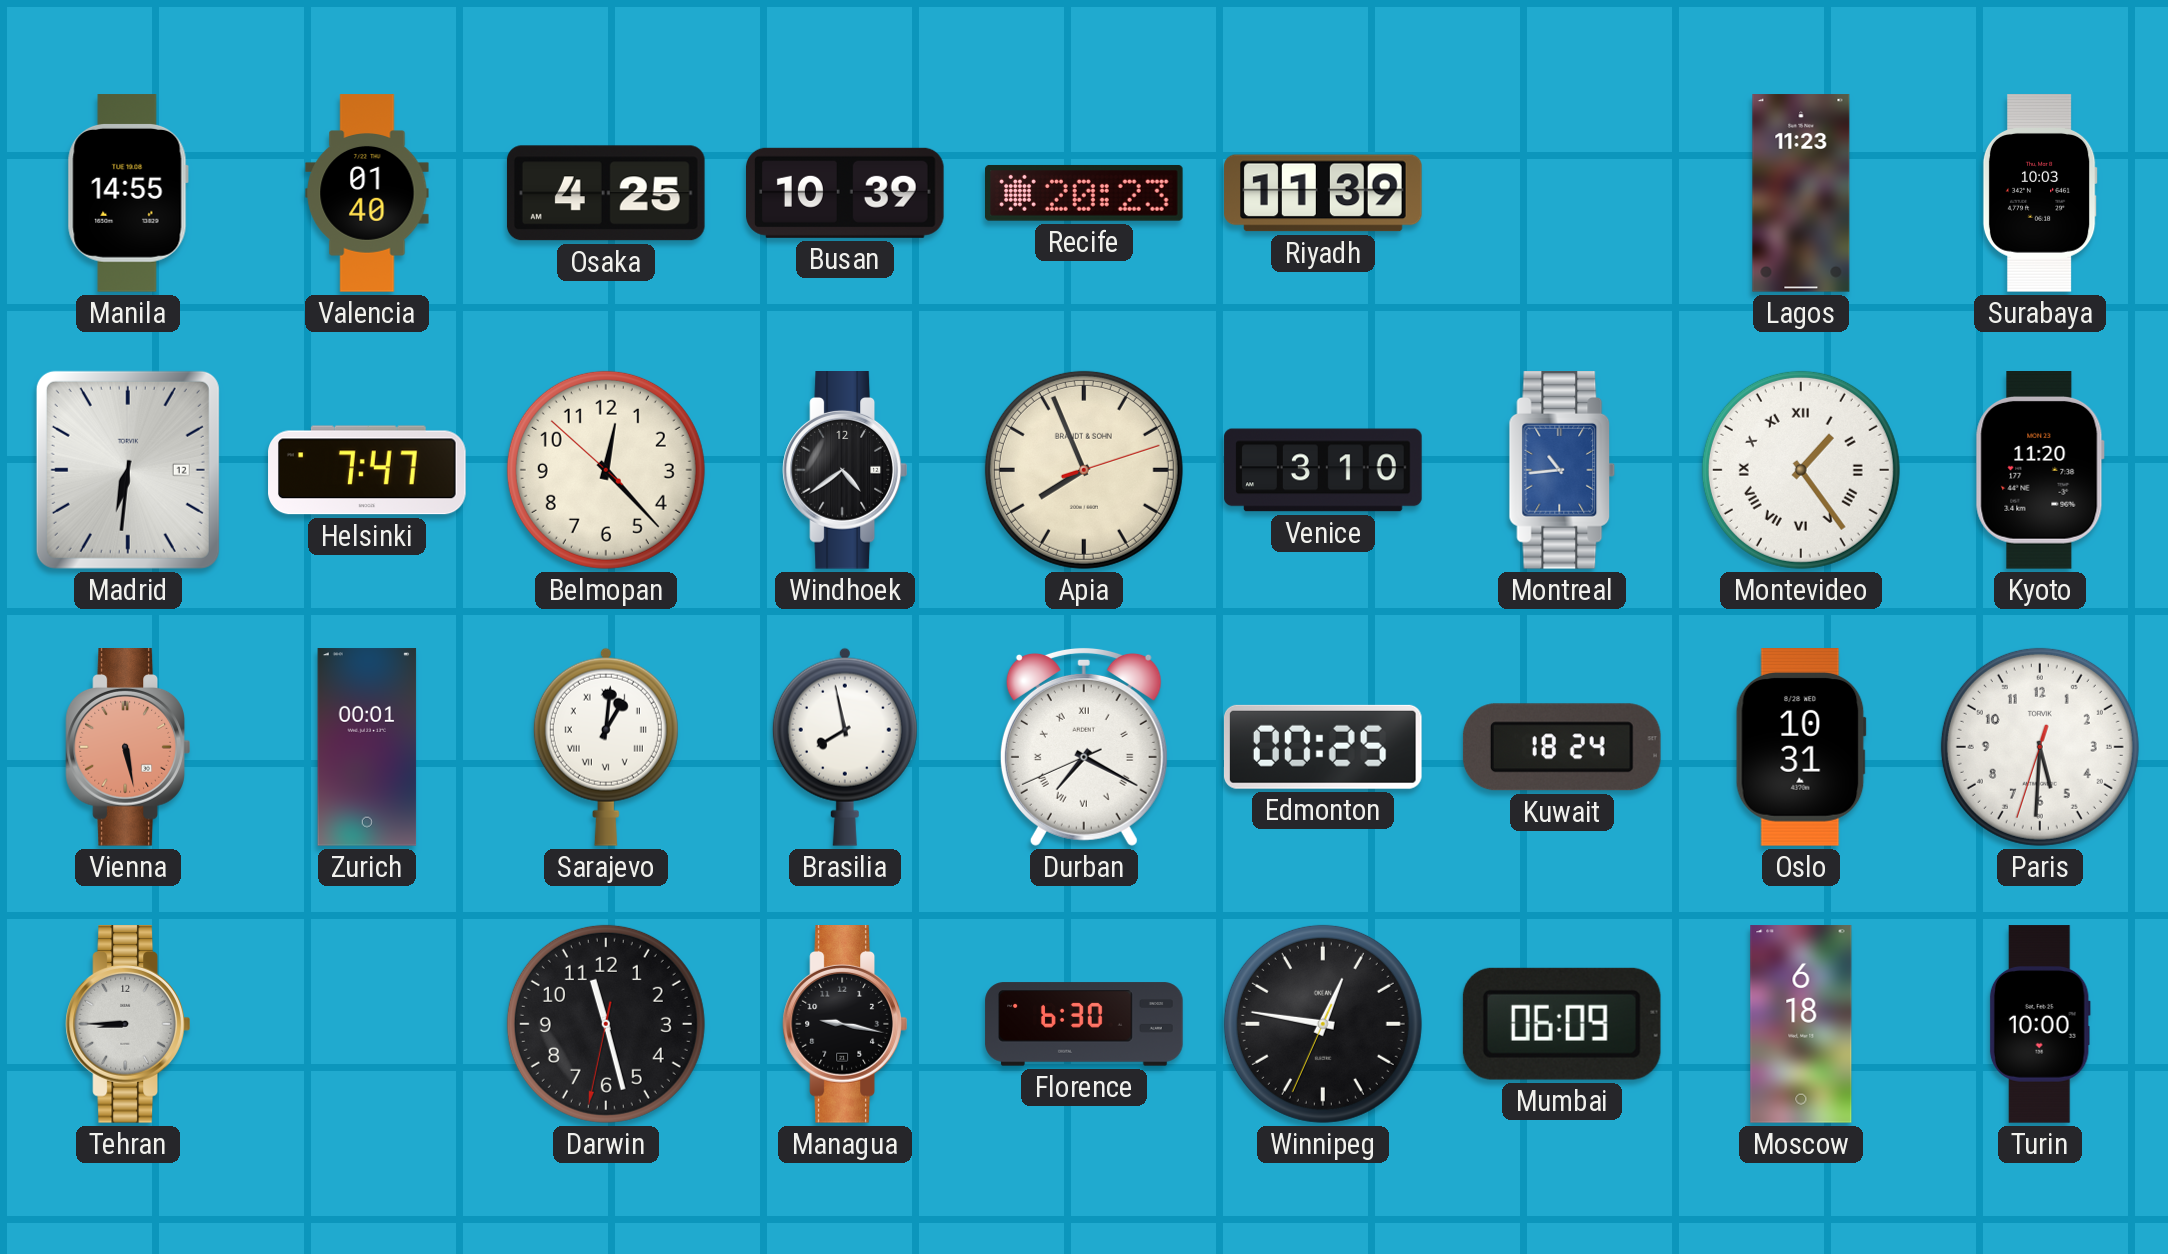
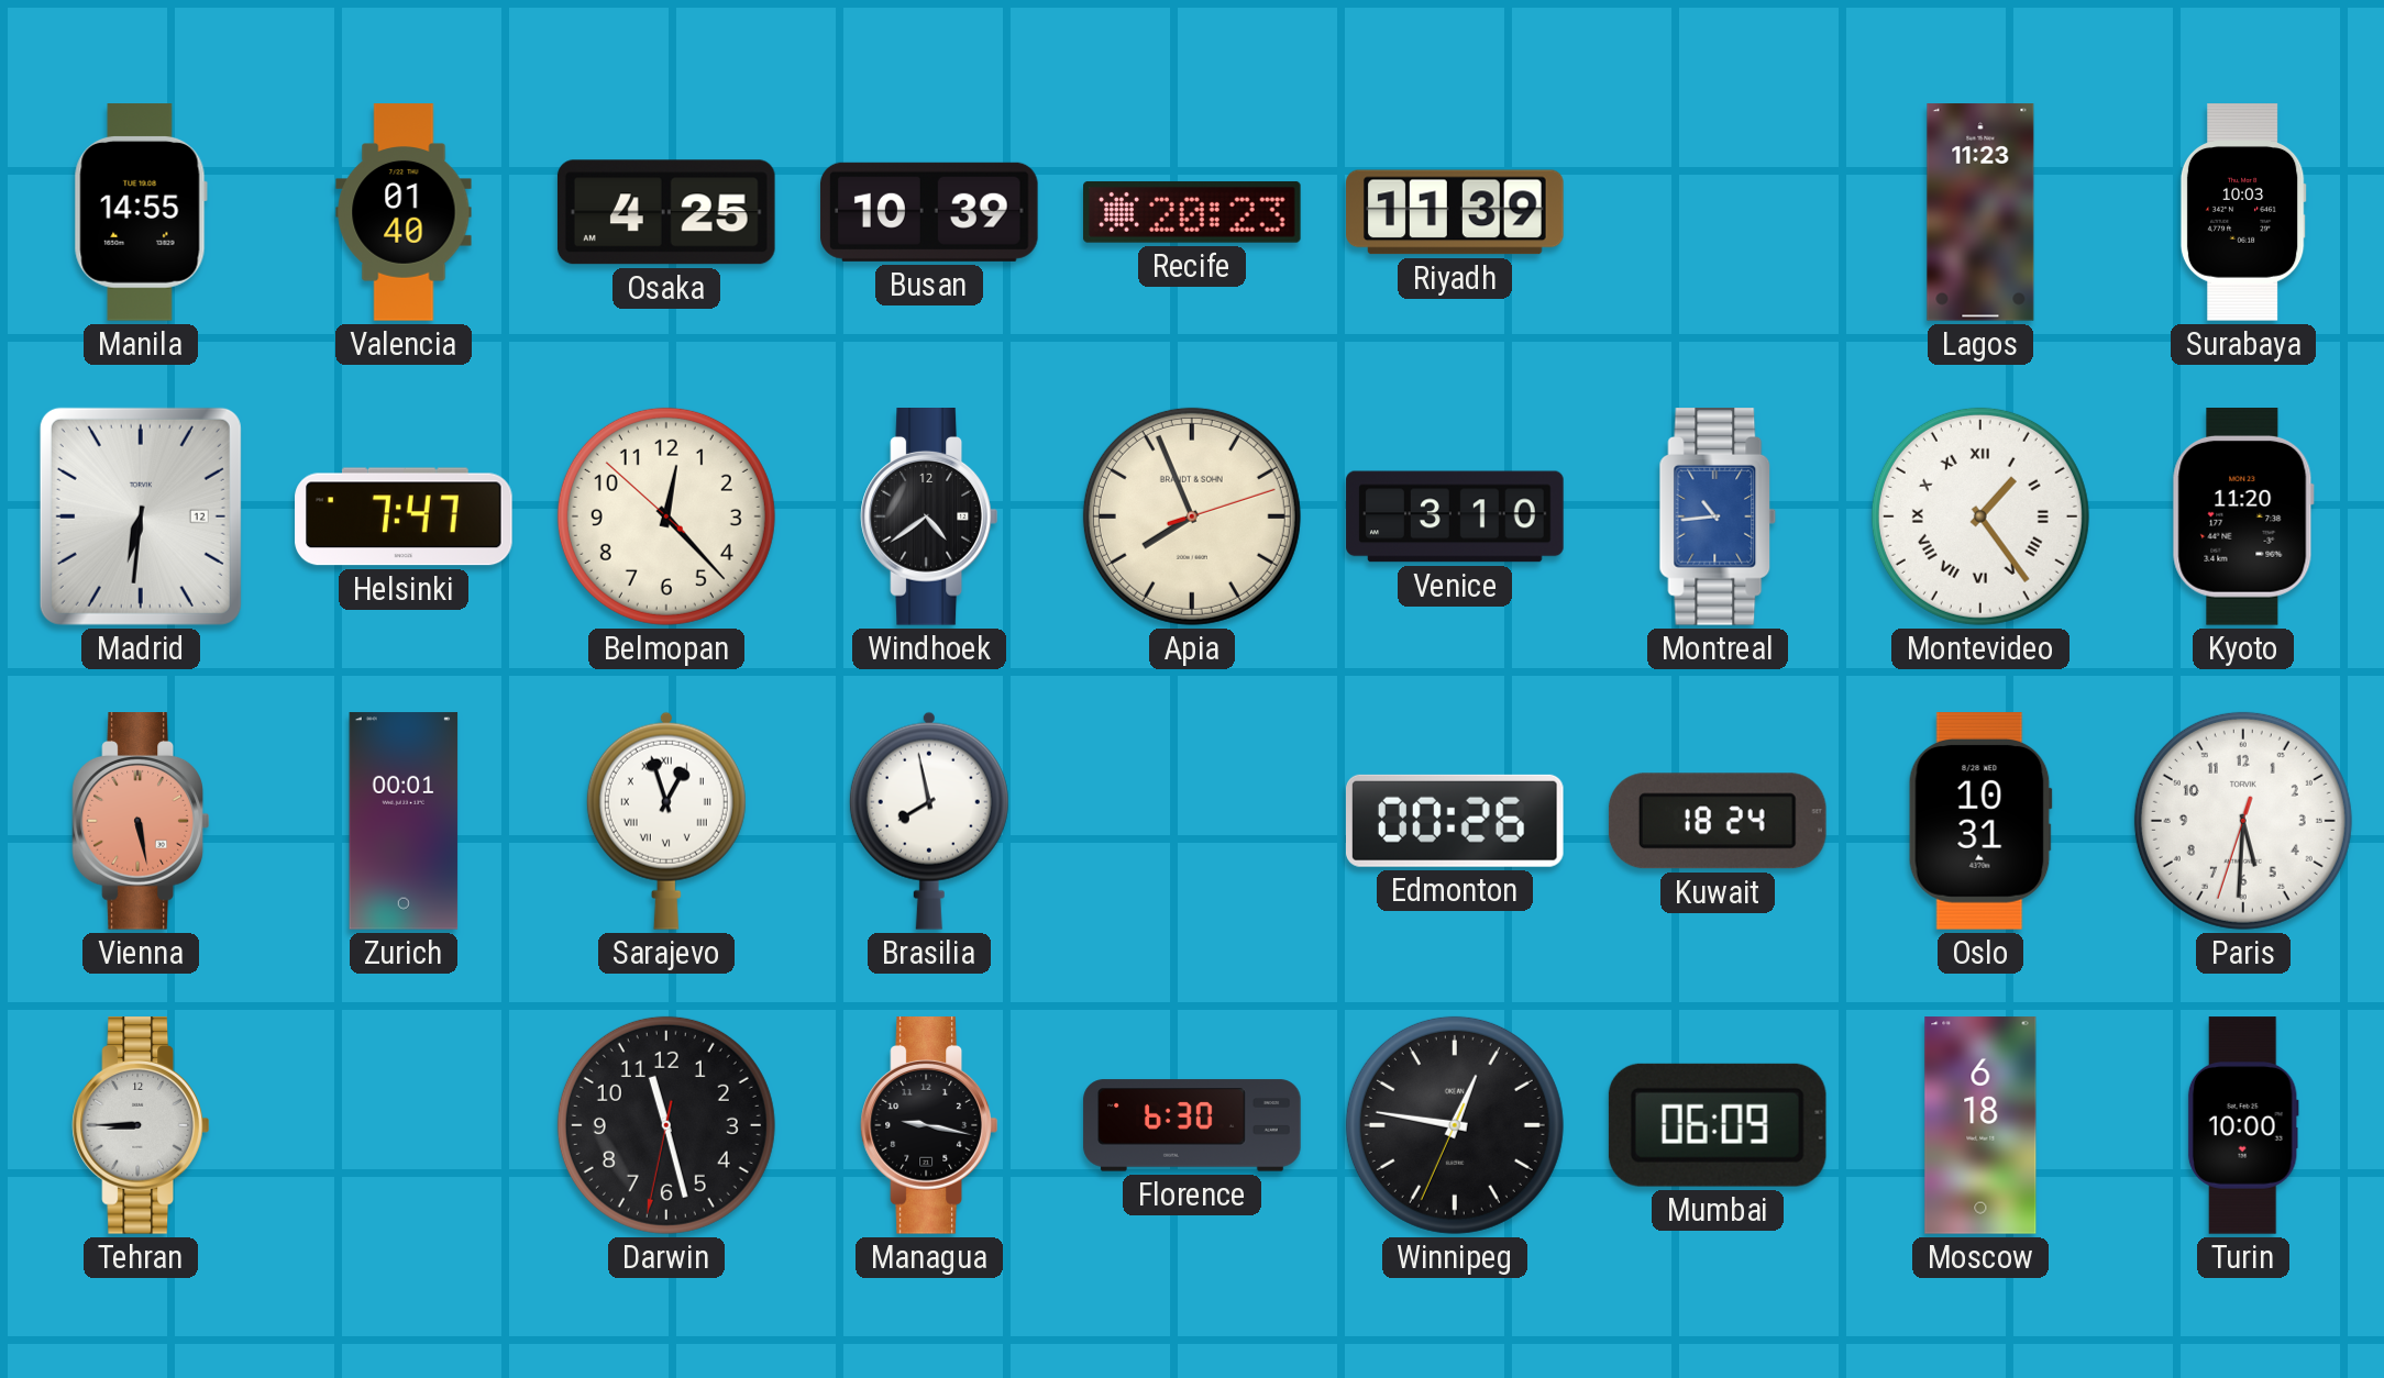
Sarajevo: 1:01 -> 12:57
Durban: 7:19 -> none
Edmonton: 00:25 -> 00:26
